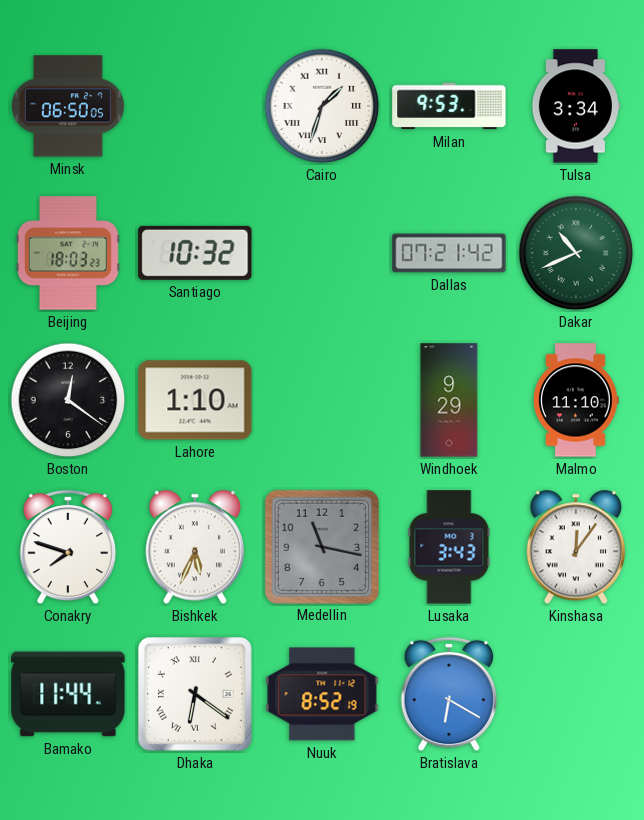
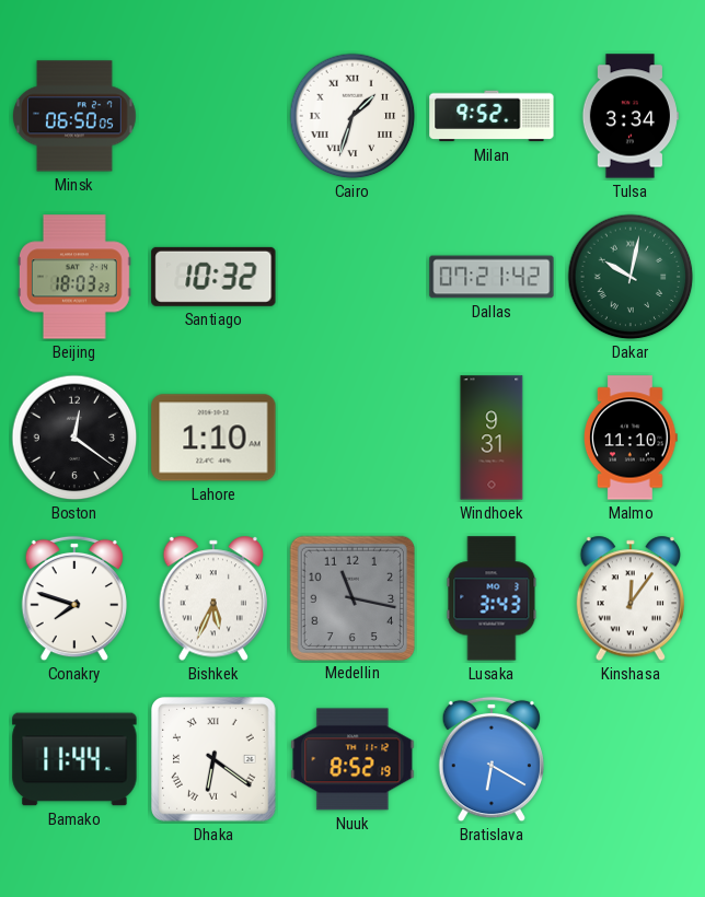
Milan: 9:53 -> 9:52
Dakar: 10:41 -> 10:02
Windhoek: 9:29 -> 9:31
